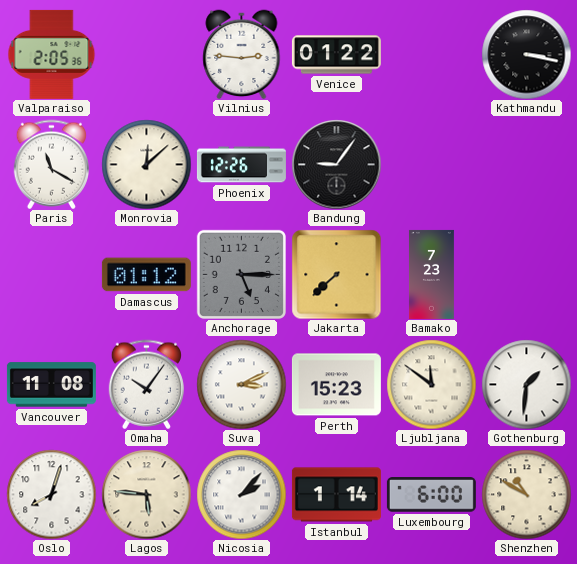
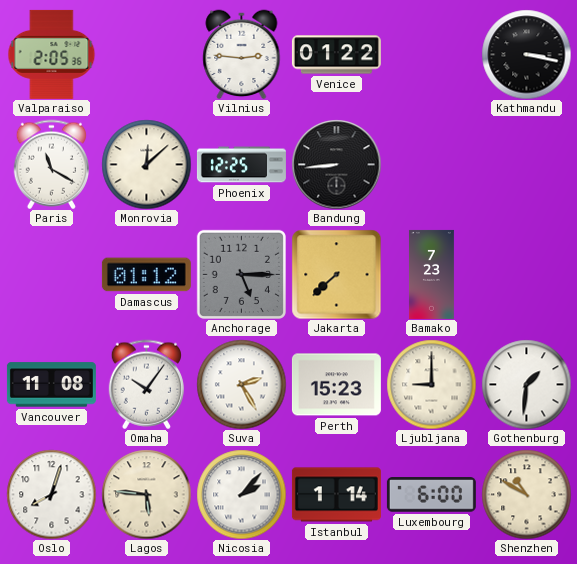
Phoenix: 12:26 -> 12:25
Bandung: 9:06 -> 8:44
Suva: 3:11 -> 2:25
Ljubljana: 11:51 -> 9:00
